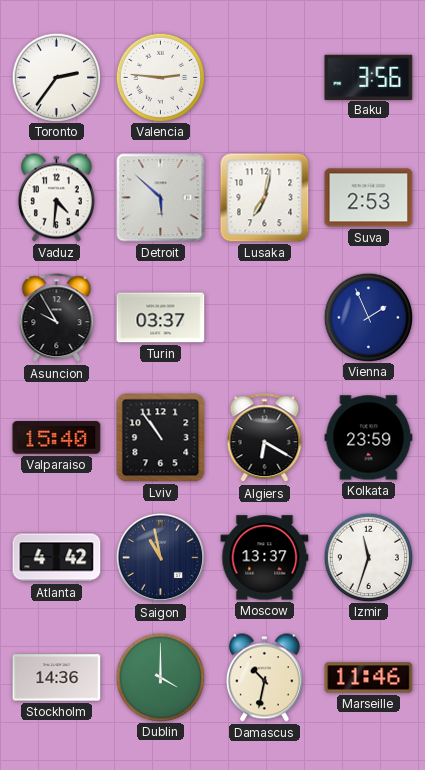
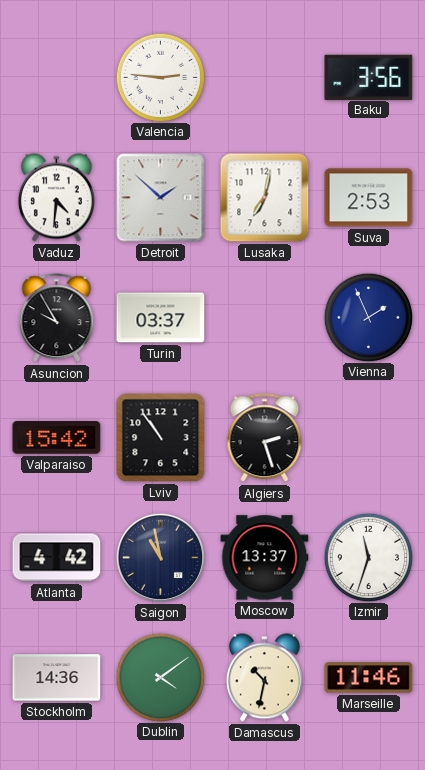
Toronto: 2:36 -> none
Detroit: 5:52 -> 1:52
Valparaiso: 15:40 -> 15:42
Algiers: 6:20 -> 2:27
Kolkata: 23:59 -> none
Dublin: 4:00 -> 4:09
